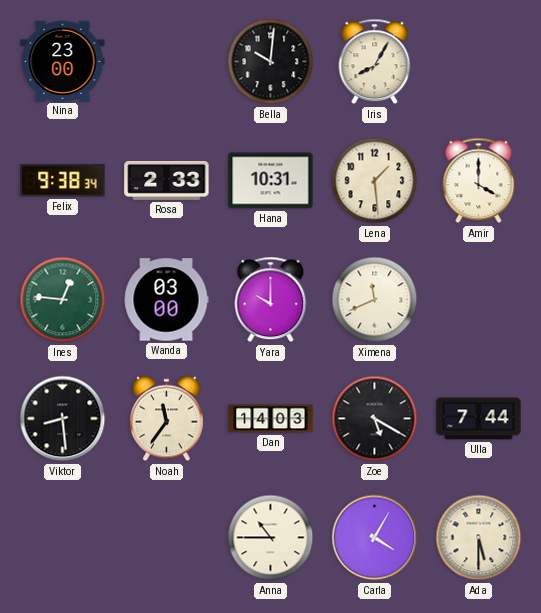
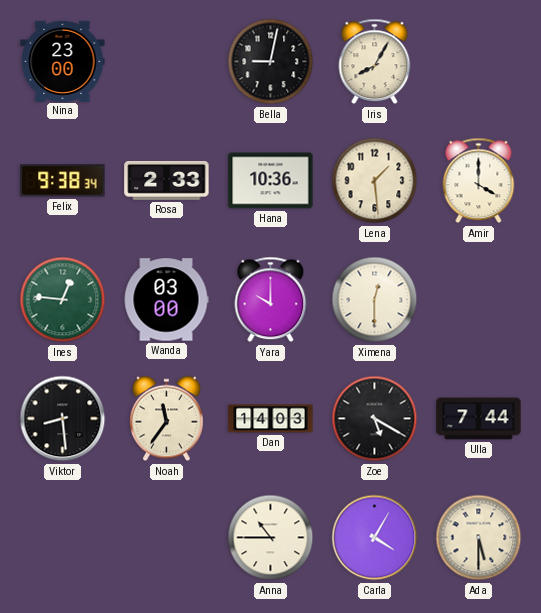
Bella: 10:01 -> 9:02
Hana: 10:31 -> 10:36
Ximena: 11:41 -> 12:30
